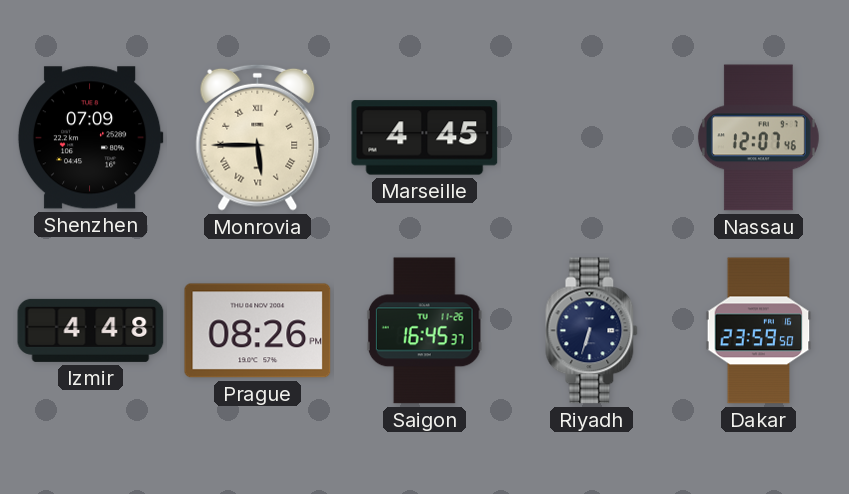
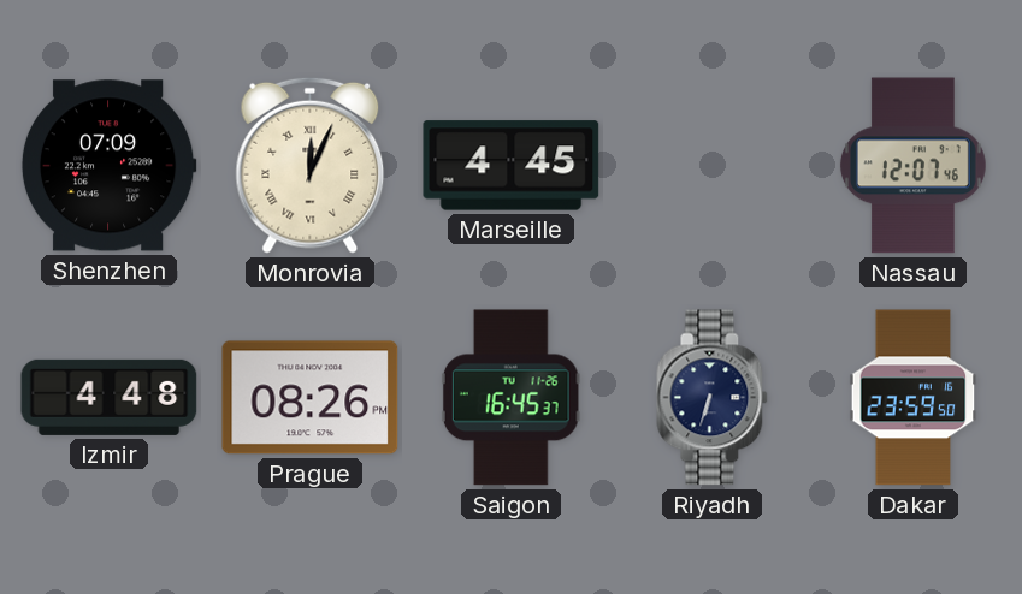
Monrovia: 5:45 -> 12:04
